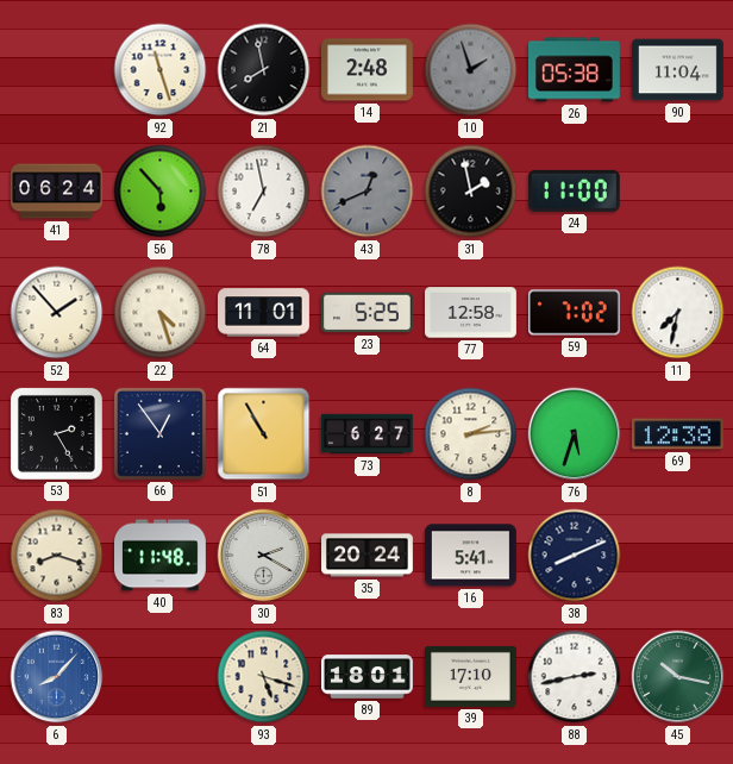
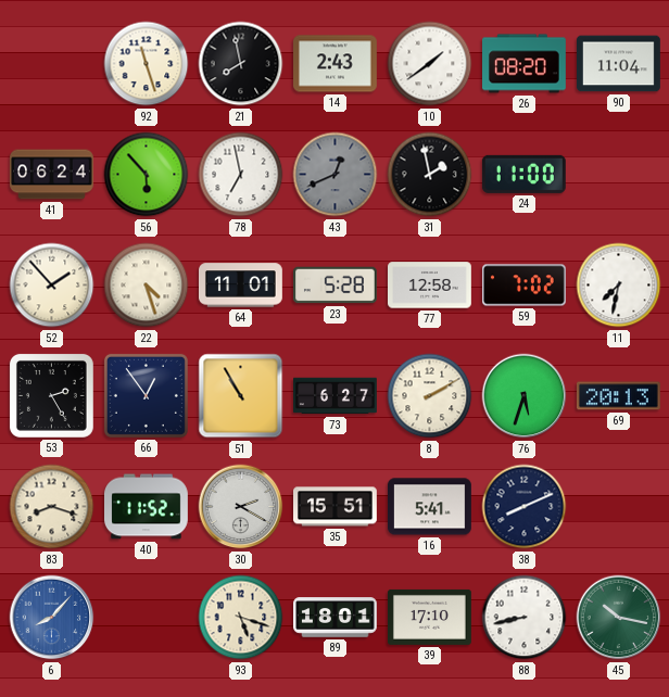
14: 2:48 -> 2:43
10: 1:57 -> 1:39
10 dial: grey -> white
26: 05:38 -> 08:20
23: 5:25 -> 5:28
8: 2:14 -> 2:10
69: 12:38 -> 20:13
40: 11:48 -> 11:52
35: 20:24 -> 15:51
88: 2:43 -> 8:43
